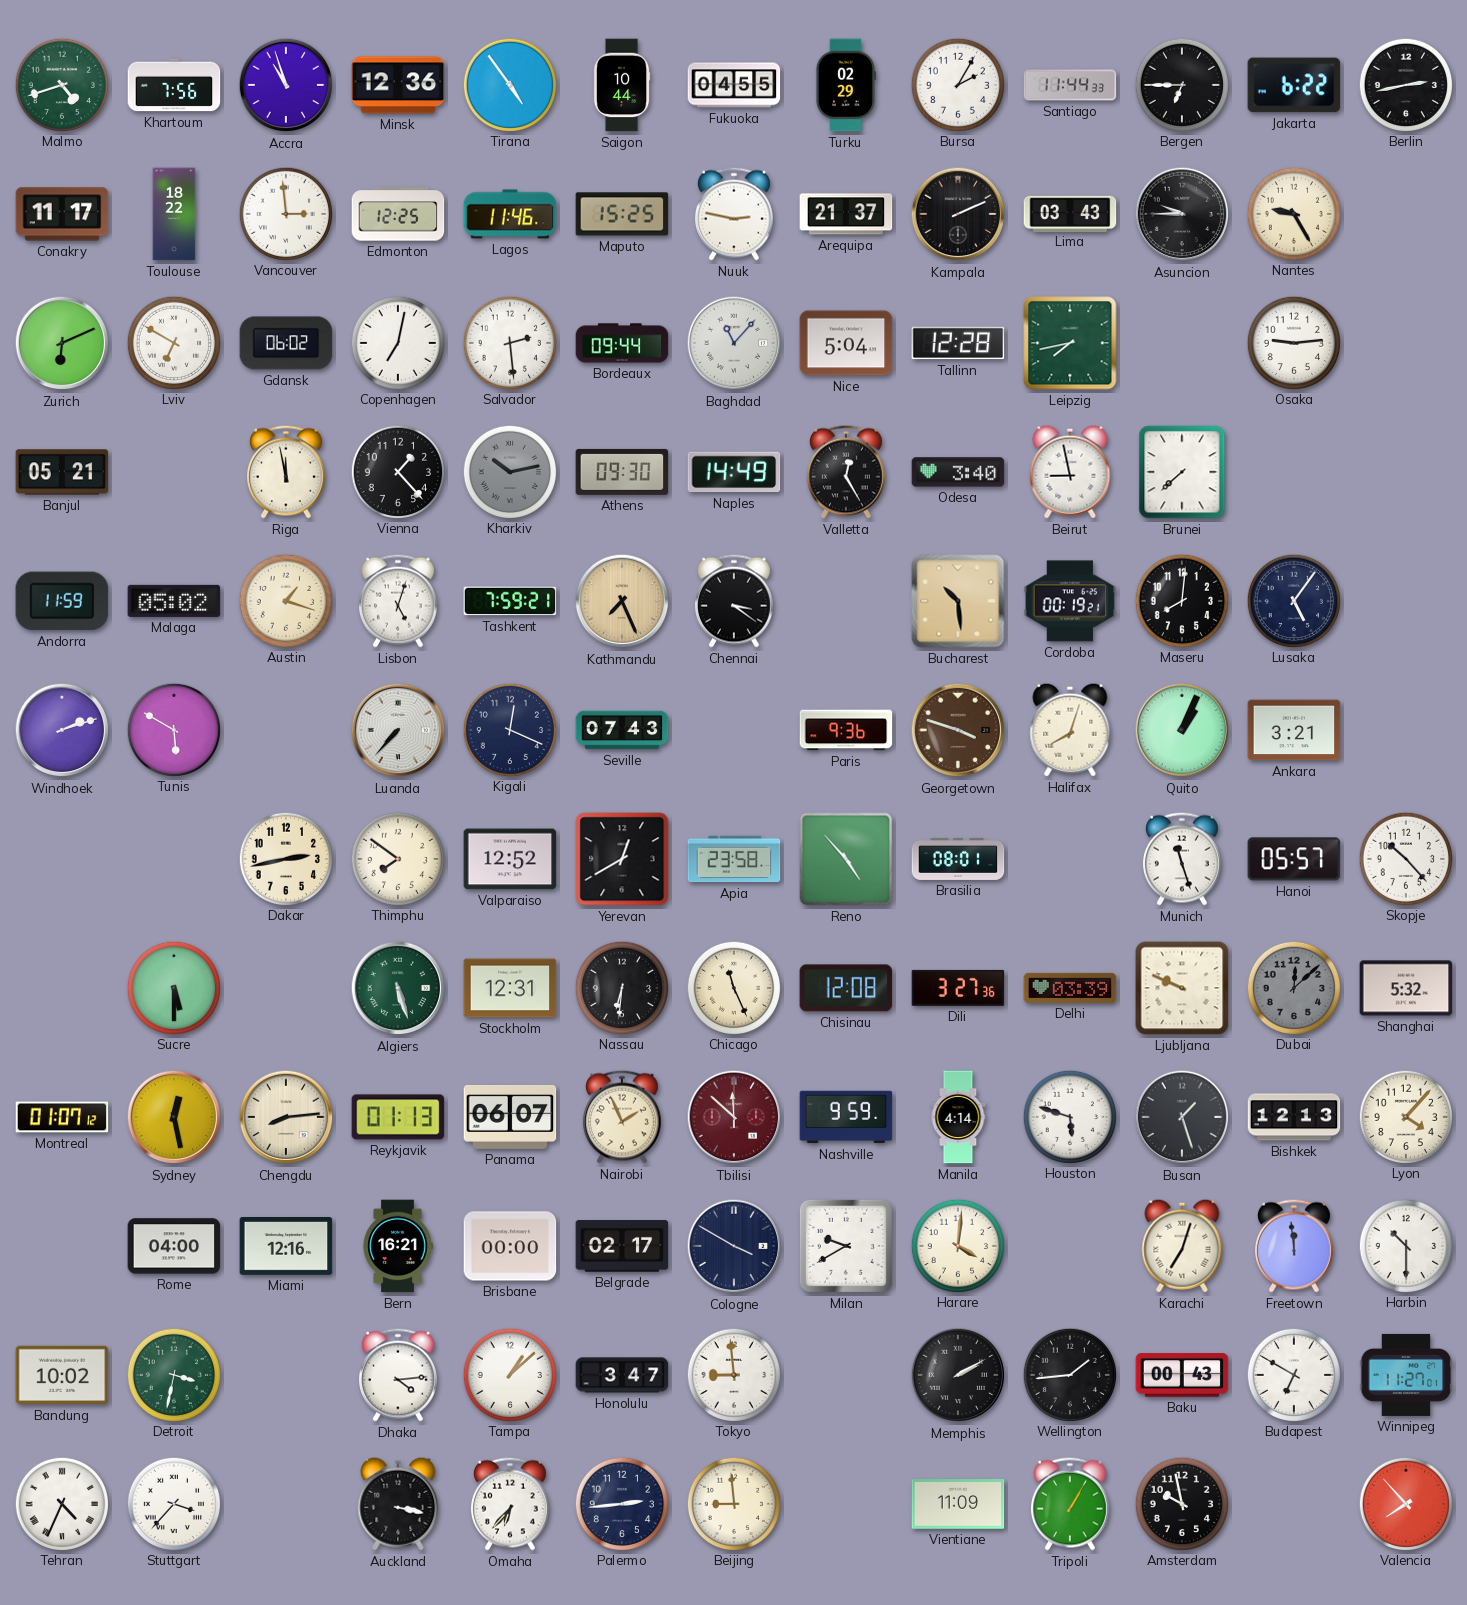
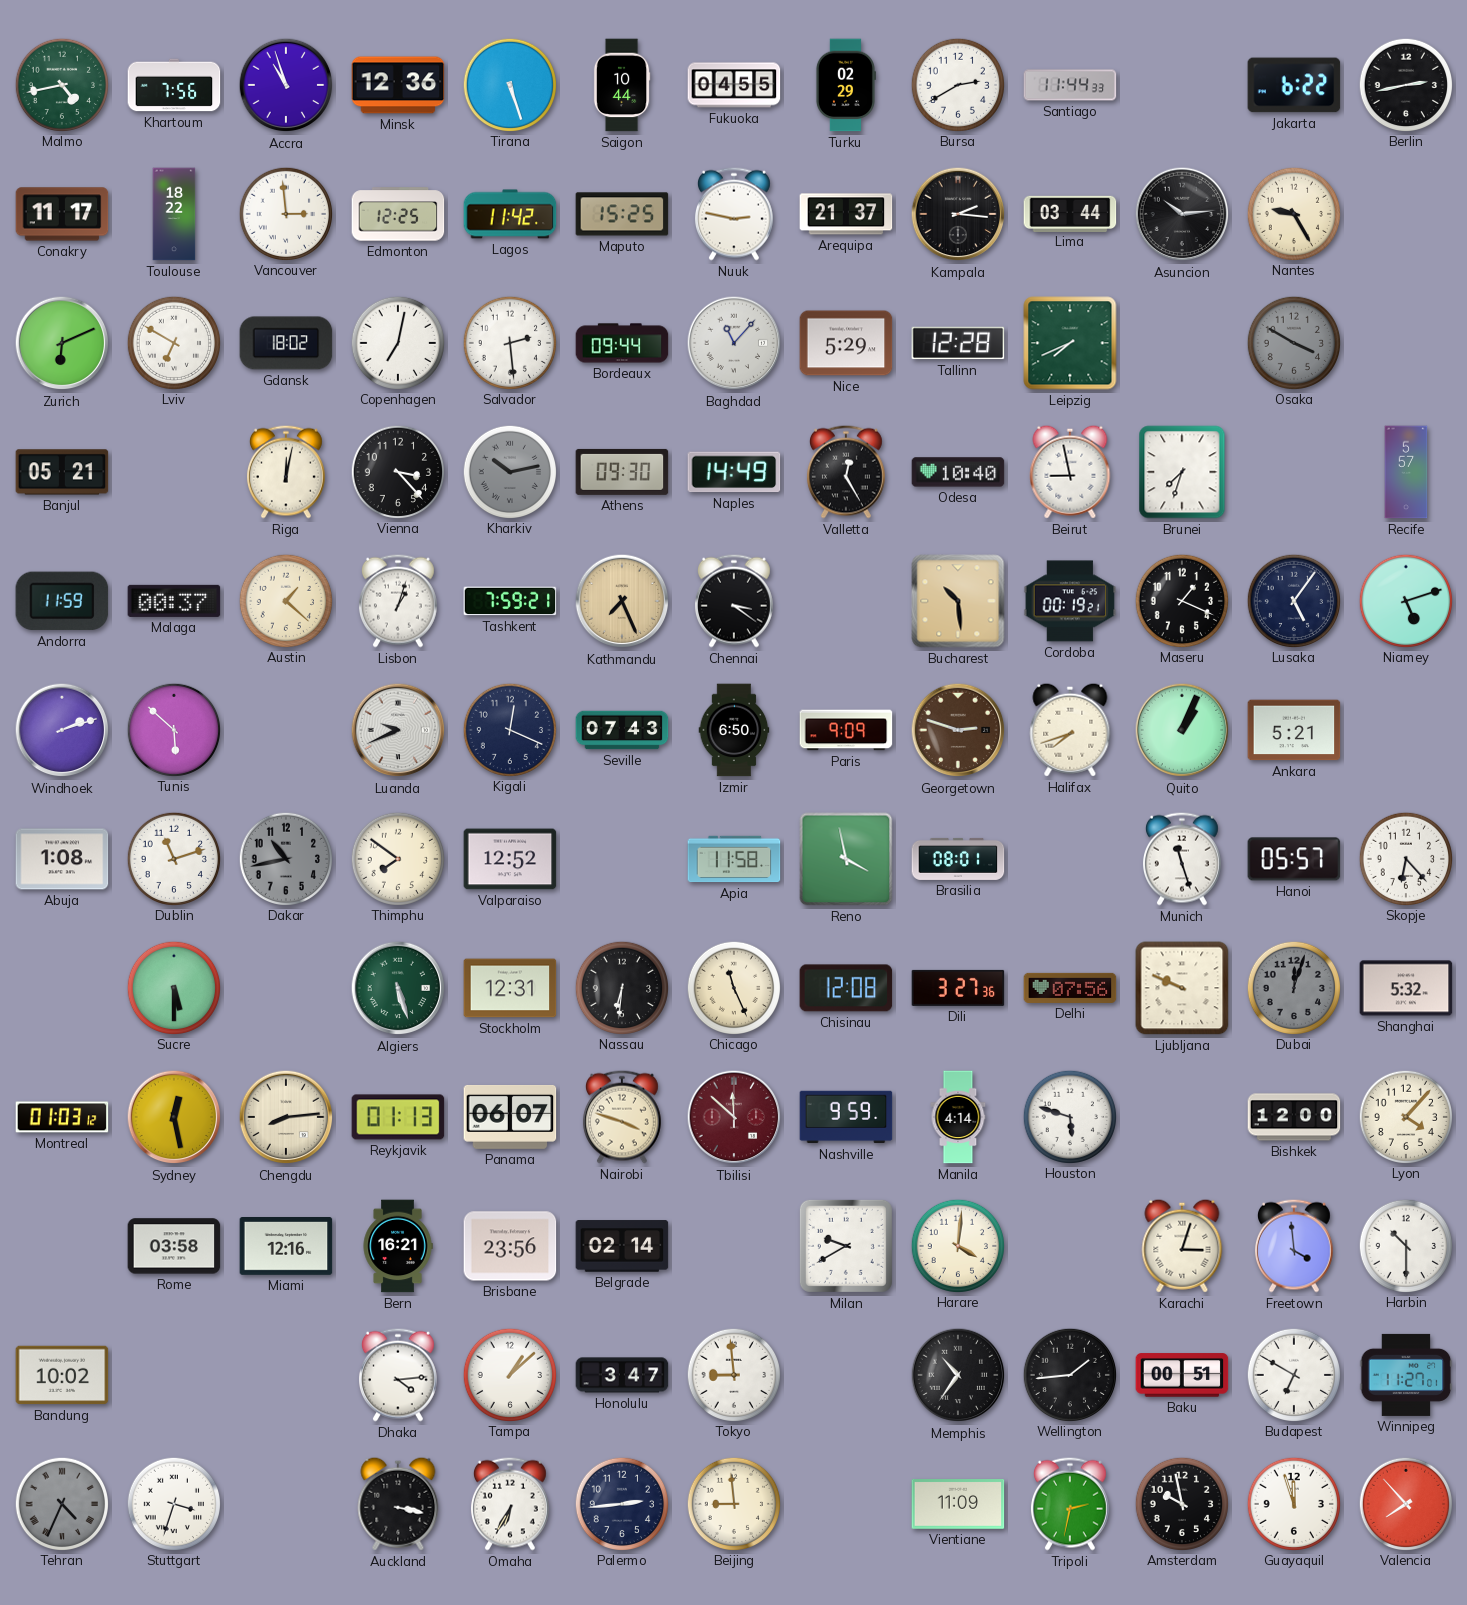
Malmo: 4:42 -> 4:43
Tirana: 4:54 -> 5:27
Bursa: 2:05 -> 2:40
Bergen: 6:45 -> none
Lagos: 11:46 -> 11:42
Kampala: 2:11 -> 2:16
Lima: 03:43 -> 03:44
Asuncion: 9:45 -> 10:14
Gdansk: 06:02 -> 18:02
Nice: 5:04 -> 5:29
Leipzig: 7:43 -> 7:41
Osaka: 9:14 -> 3:50
Osaka dial: white -> grey
Riga: 11:58 -> 12:02
Vienna: 1:23 -> 3:23
Odesa: 3:40 -> 10:40
Brunei: 7:38 -> 7:33
Recife: none -> 5:57
Malaga: 05:02 -> 00:37
Austin: 1:18 -> 1:22
Lisbon: 5:03 -> 1:03
Maseru: 8:01 -> 1:19
Niamey: none -> 5:12
Tunis: 5:50 -> 5:52
Luanda: 7:37 -> 9:41
Izmir: none -> 6:50
Paris: 9:36 -> 9:09
Georgetown: 3:48 -> 2:48
Halifax: 8:03 -> 7:42
Ankara: 3:21 -> 5:21
Abuja: none -> 1:08
Dublin: none -> 11:12
Dakar: 2:43 -> 10:43
Dakar dial: cream -> grey
Yerevan: 12:40 -> none
Apia: 23:58 -> 11:58
Reno: 4:53 -> 3:58
Skopje: 10:23 -> 6:23
Delhi: 03:39 -> 07:56
Dubai: 12:08 -> 12:03
Montreal: 01:07 -> 01:03
Nairobi: 1:56 -> 3:48
Busan: 1:27 -> none
Bishkek: 12:13 -> 12:00
Rome: 04:00 -> 03:58
Brisbane: 00:00 -> 23:56
Belgrade: 02:17 -> 02:14
Cologne: 3:50 -> none
Karachi: 7:03 -> 3:03
Freetown: 11:59 -> 3:59
Detroit: 3:32 -> none
Memphis: 2:10 -> 10:36
Baku: 00:43 -> 00:51
Tehran dial: white -> grey
Stuttgart: 3:37 -> 3:33
Omaha: 6:37 -> 6:35
Tripoli: 1:05 -> 2:32
Guayaquil: none -> 11:57
